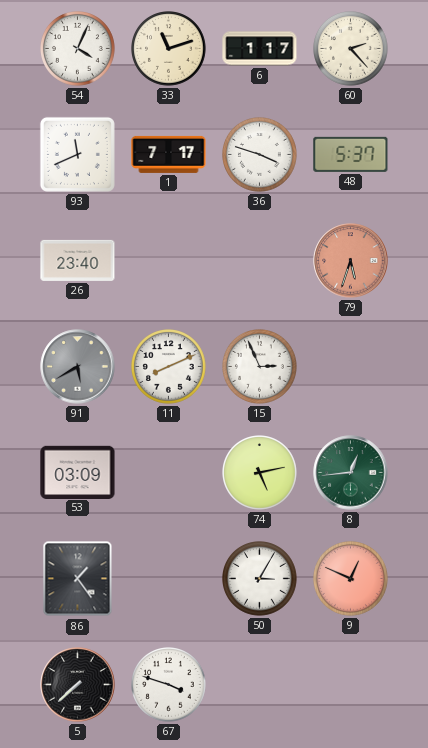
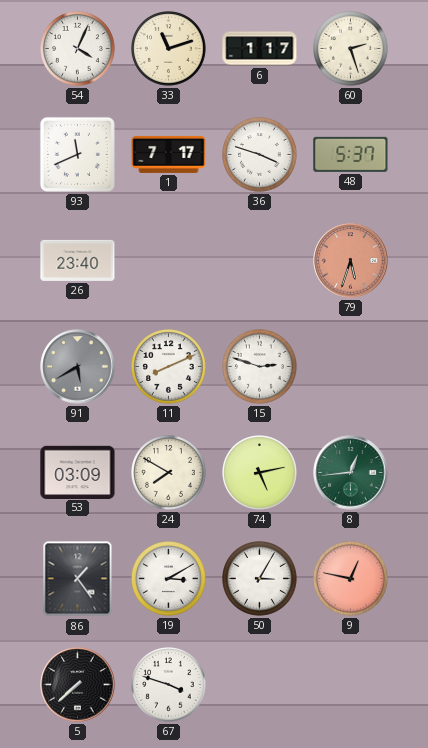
60: 2:23 -> 2:27
15: 2:56 -> 2:48
24: none -> 7:50
19: none -> 3:10
9: 12:49 -> 12:47
